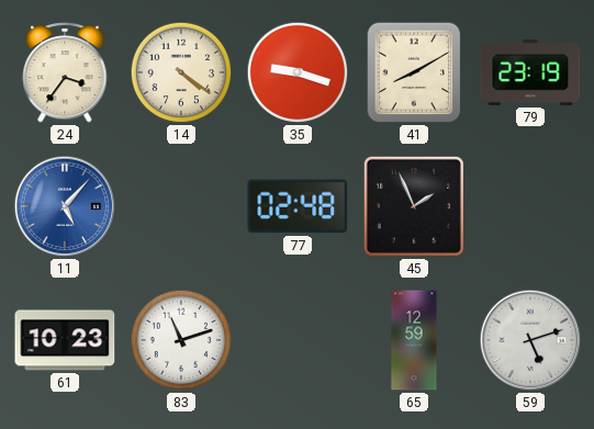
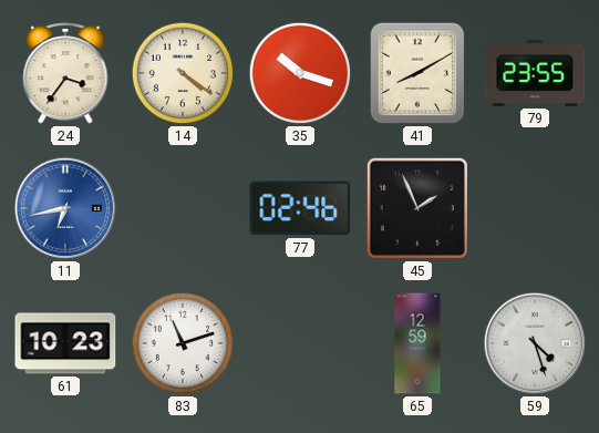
35: 9:18 -> 10:18
79: 23:19 -> 23:55
11: 5:07 -> 6:43
77: 02:48 -> 02:46
59: 5:12 -> 4:27
